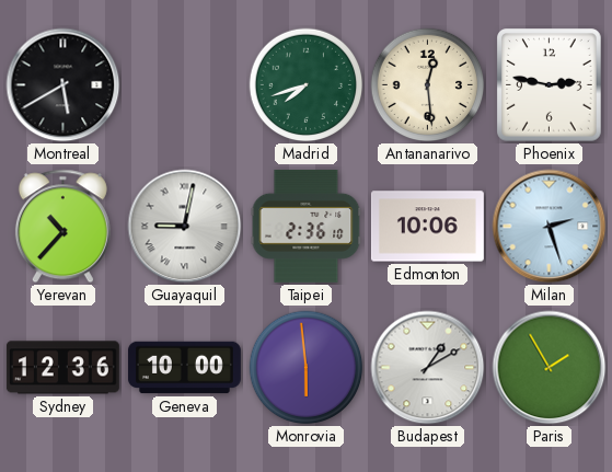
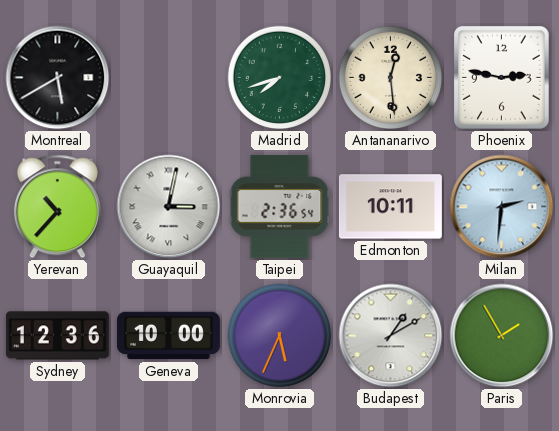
Guayaquil: 9:02 -> 3:02
Taipei: 2:36:10 -> 2:36:54
Edmonton: 10:06 -> 10:11
Milan: 2:27 -> 2:31
Monrovia: 5:59 -> 5:34
